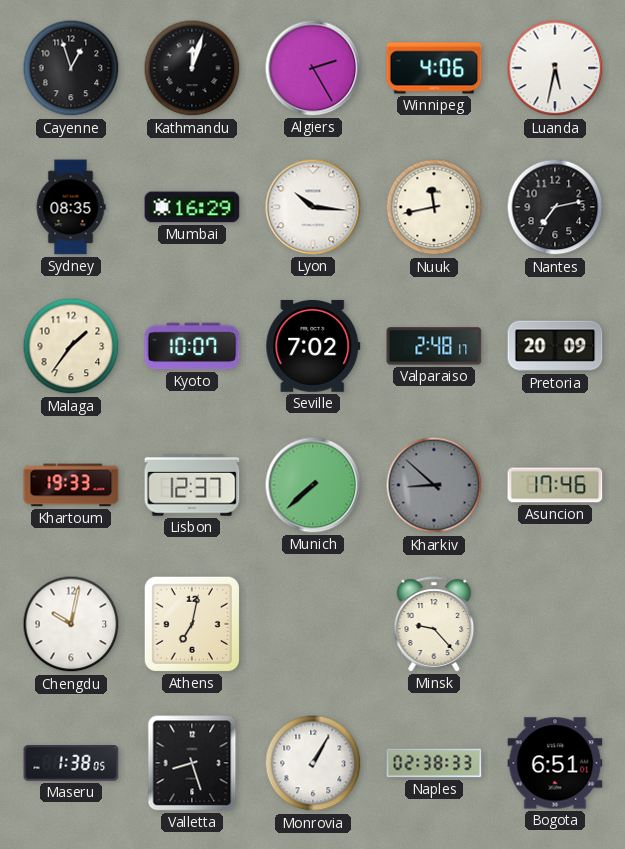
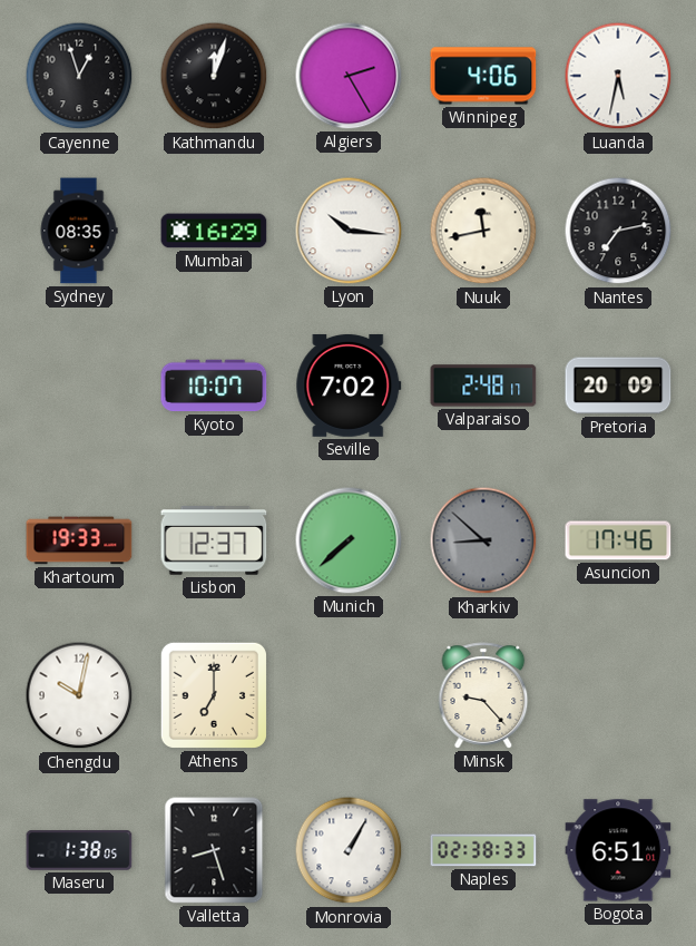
Malaga: 1:36 -> none
Athens: 7:02 -> 7:00
